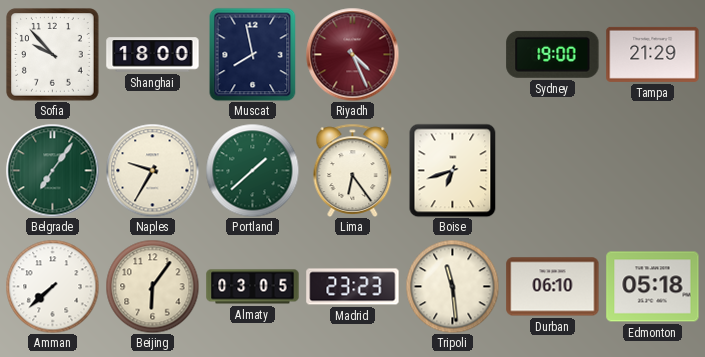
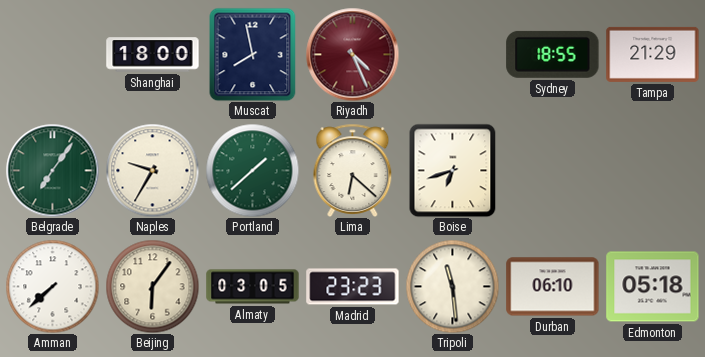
Sofia: 9:53 -> none
Sydney: 19:00 -> 18:55
Lima: 6:24 -> 6:22
